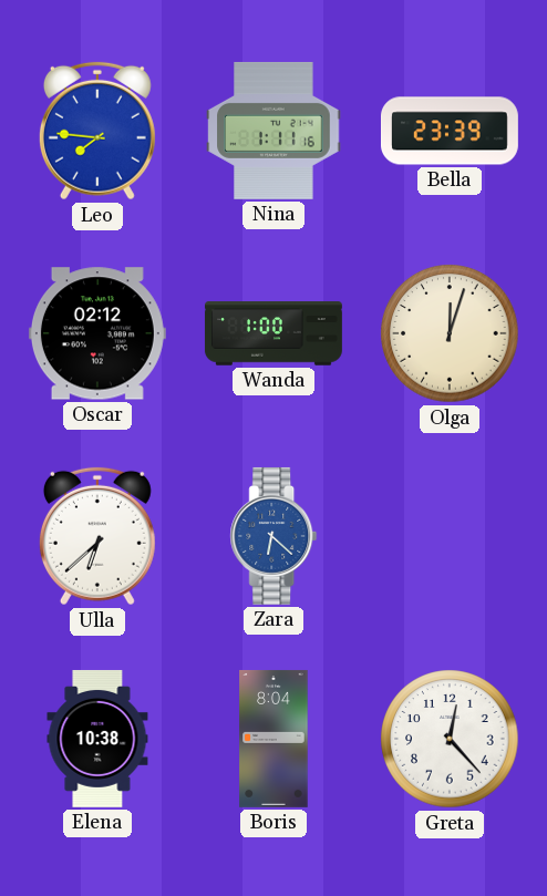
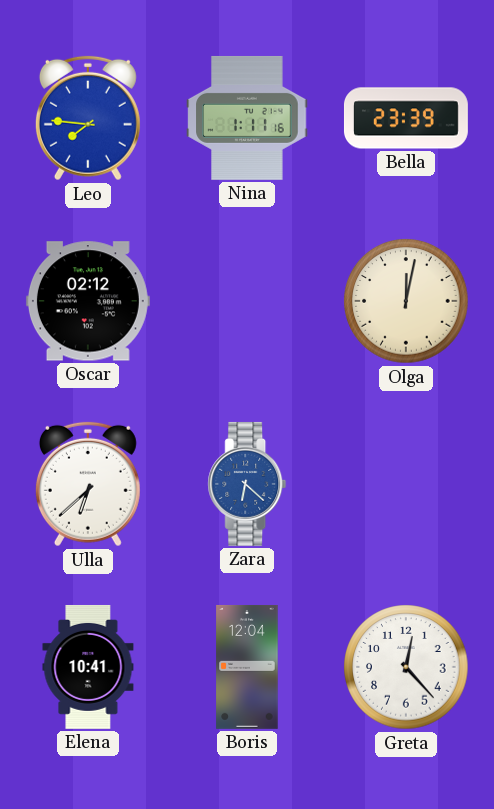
Wanda: 1:00 -> none
Olga: 12:03 -> 12:02
Elena: 10:38 -> 10:41
Boris: 8:04 -> 12:04
